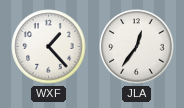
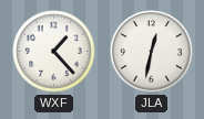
JLA: 12:36 -> 12:32
